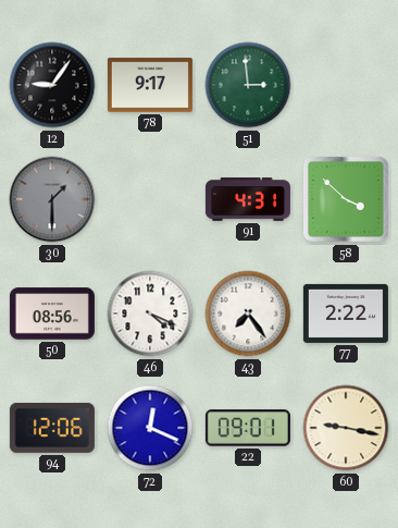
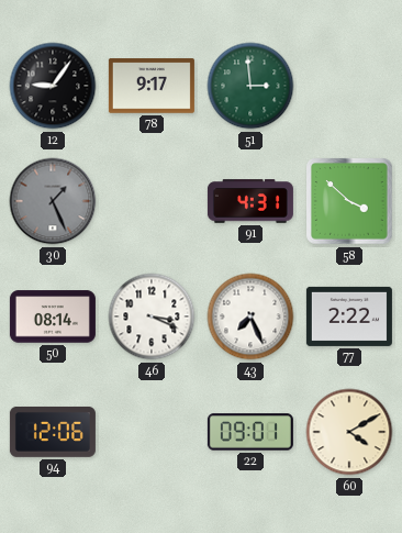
30: 1:30 -> 1:26
50: 08:56 -> 08:14
46: 4:19 -> 3:19
43: 7:24 -> 7:26
72: 12:19 -> none
60: 9:17 -> 4:10
